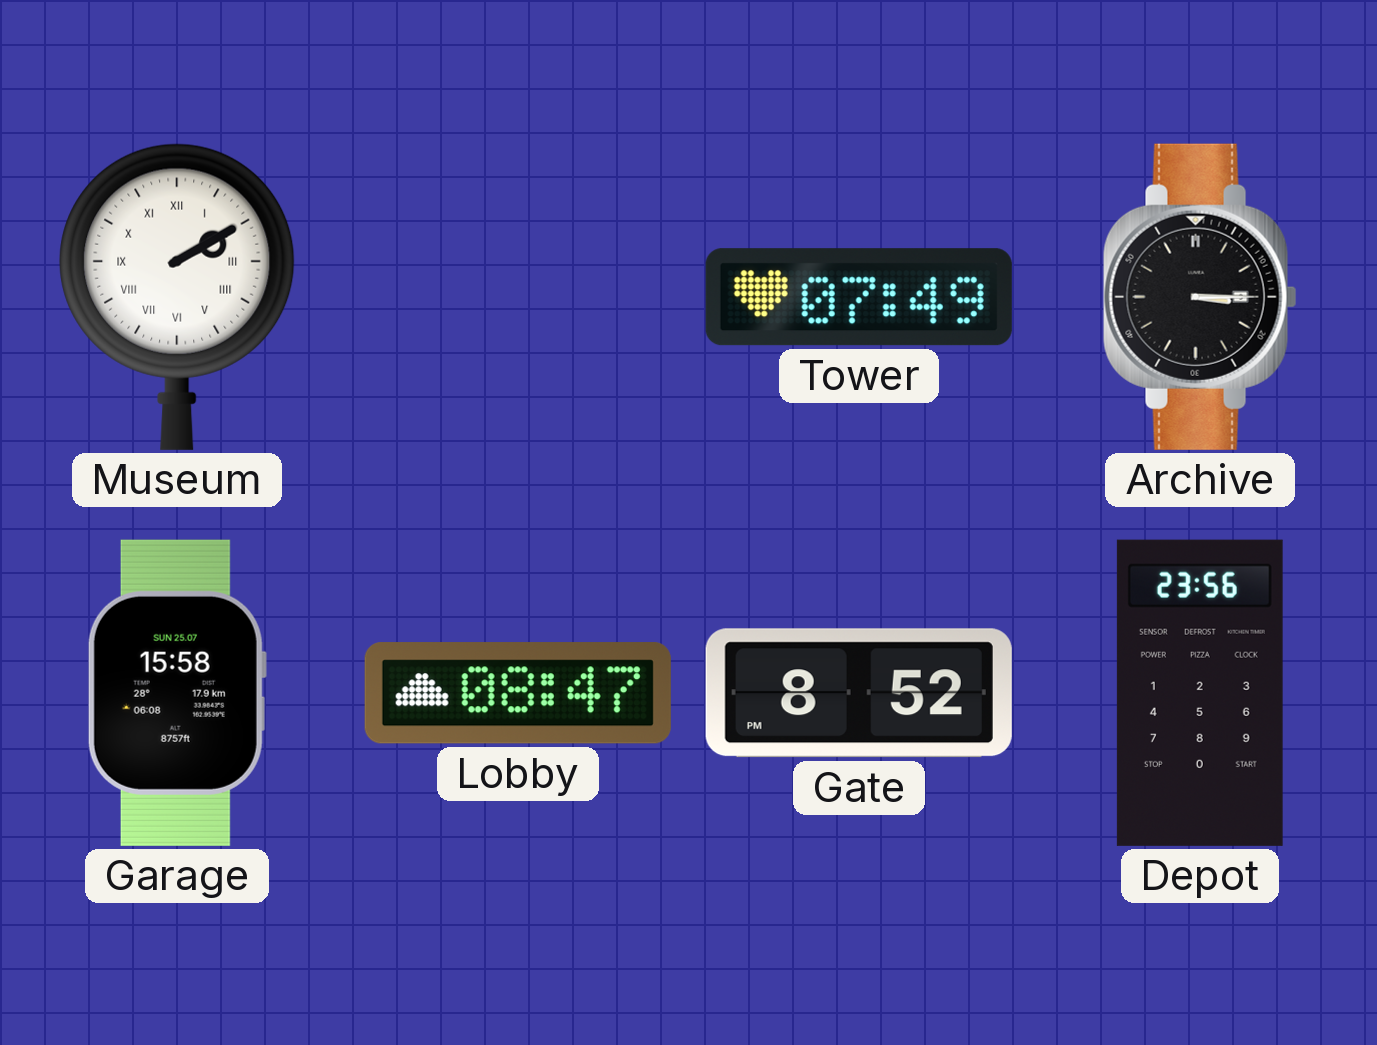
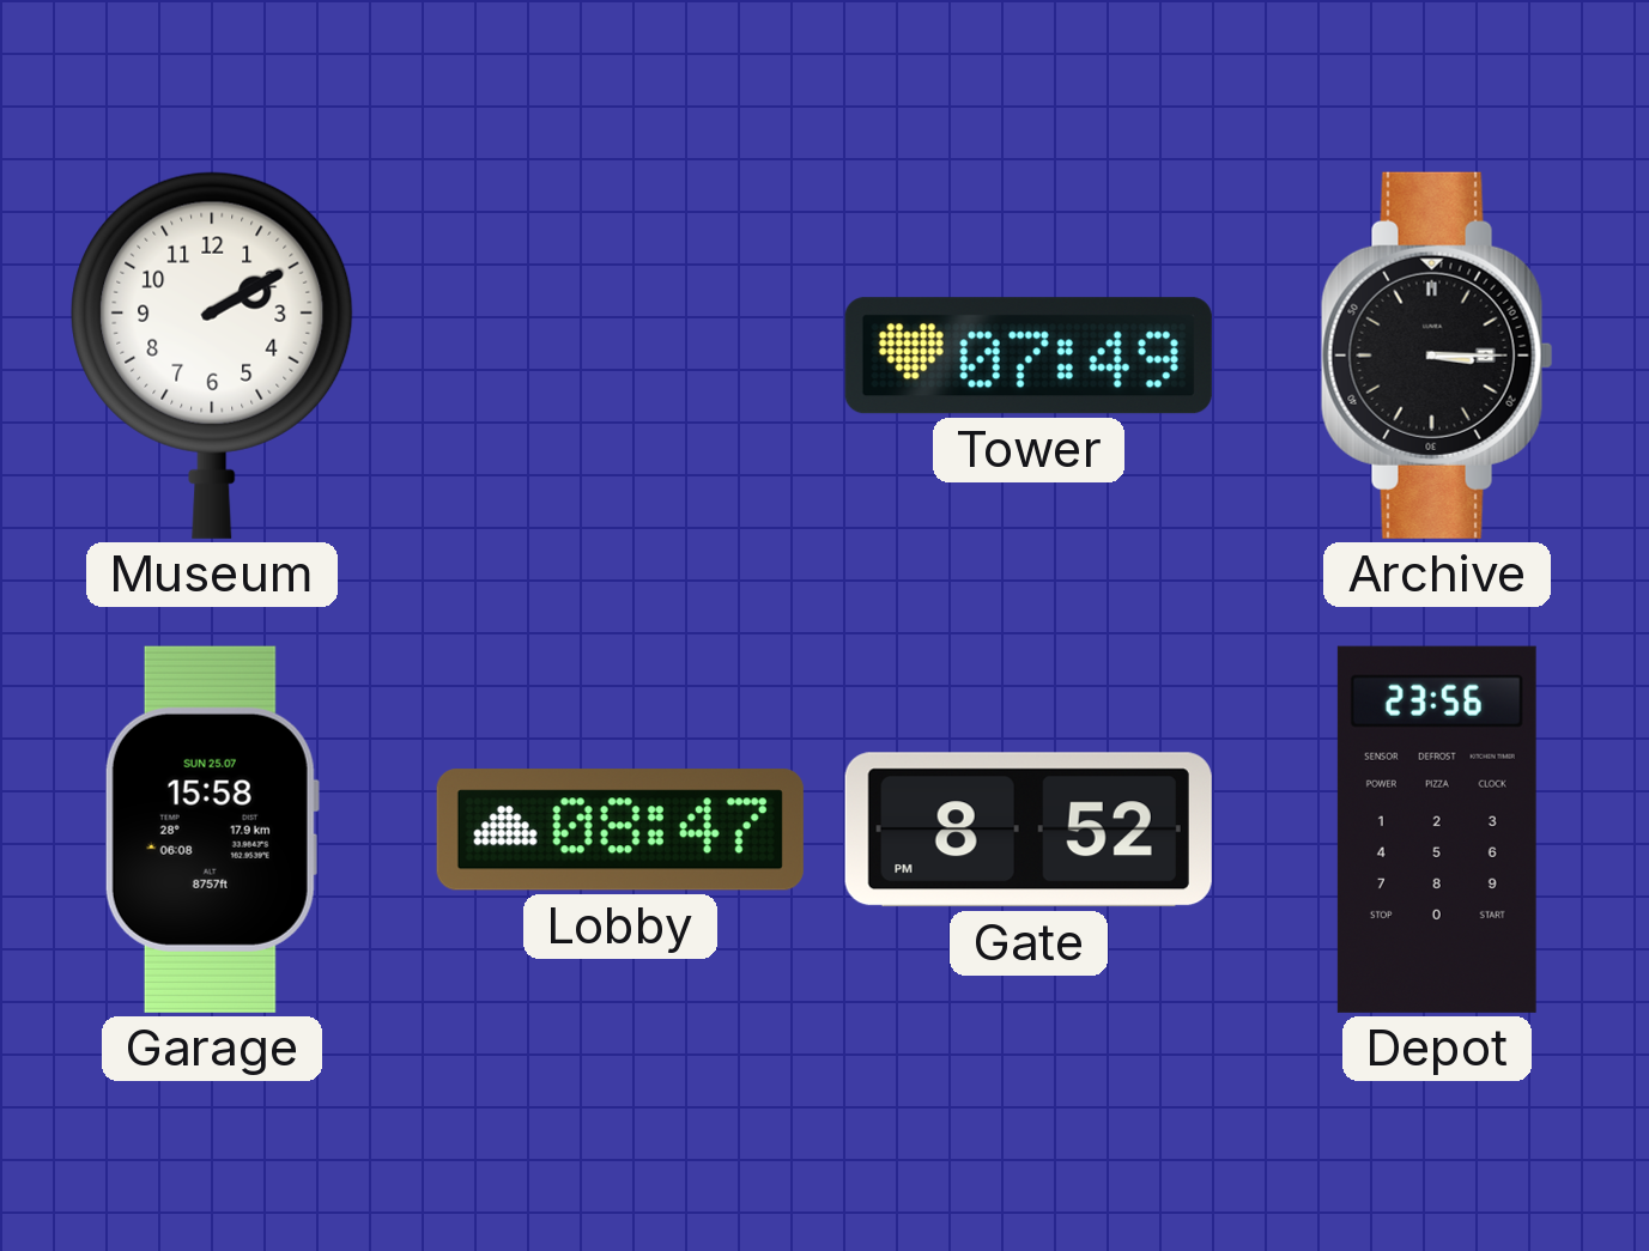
Museum numerals: Roman -> Arabic
